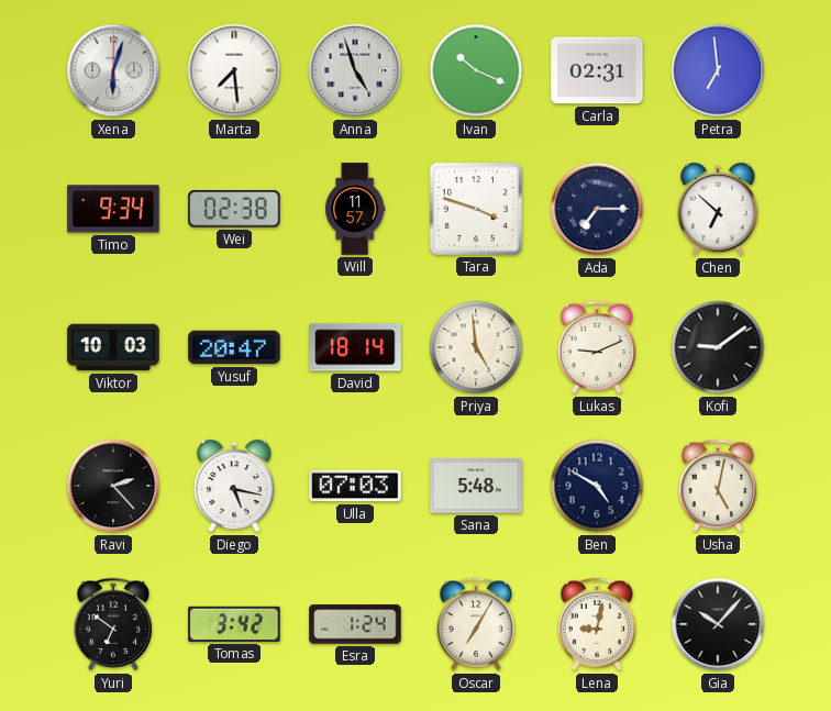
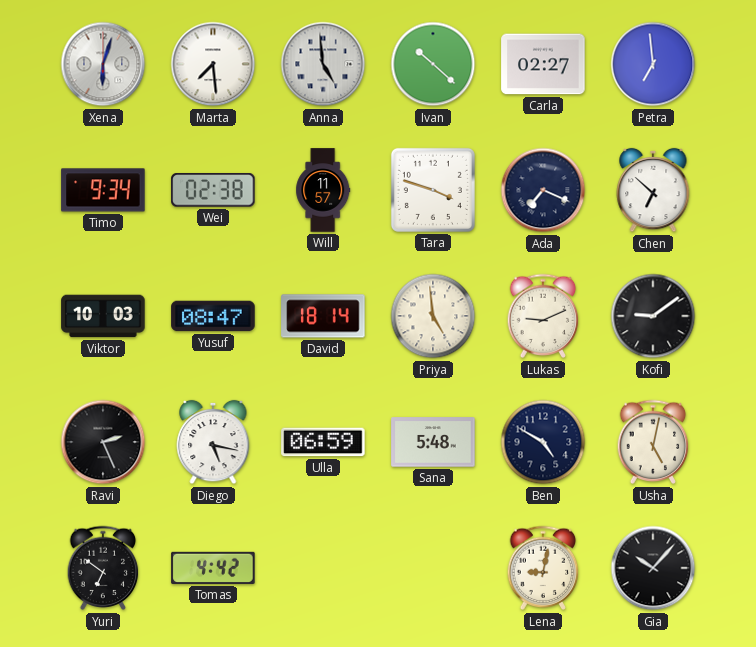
Anna: 4:57 -> 4:59
Ivan: 10:19 -> 10:22
Carla: 02:31 -> 02:27
Ada: 7:15 -> 7:19
Yusuf: 20:47 -> 08:47
Ravi: 2:23 -> 2:26
Ulla: 07:03 -> 06:59
Tomas: 3:42 -> 4:42
Esra: 1:24 -> none
Oscar: 7:05 -> none
